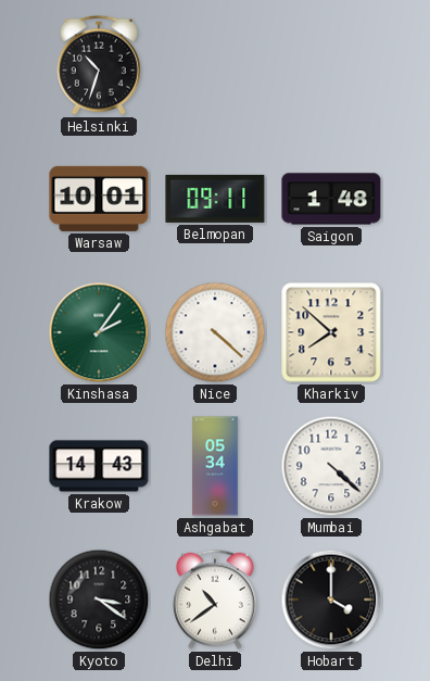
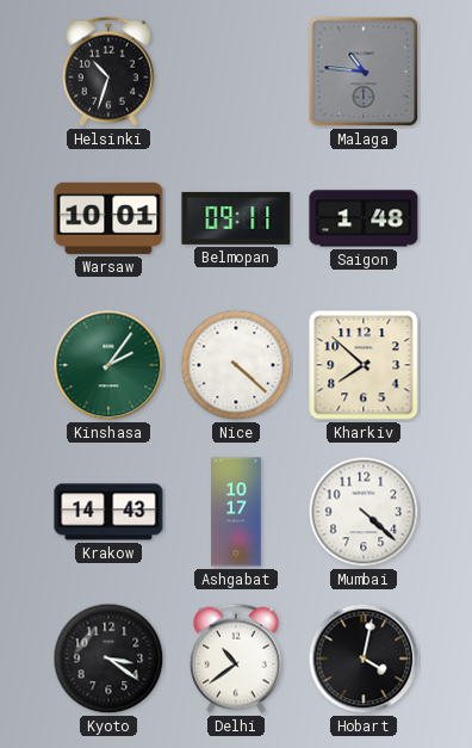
Malaga: none -> 10:46
Ashgabat: 05:34 -> 10:17
Hobart: 4:00 -> 4:02
